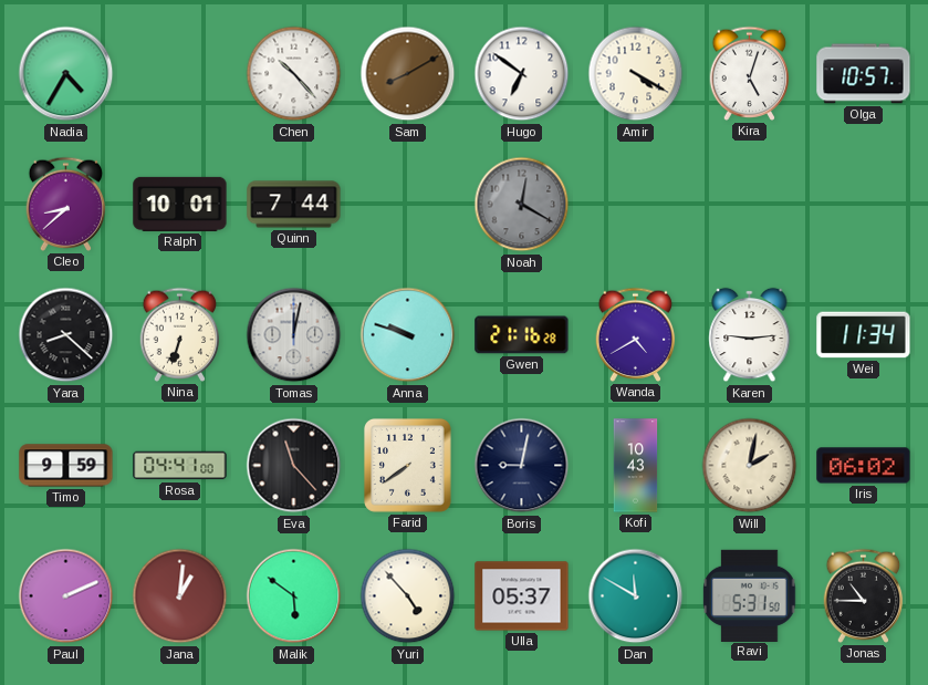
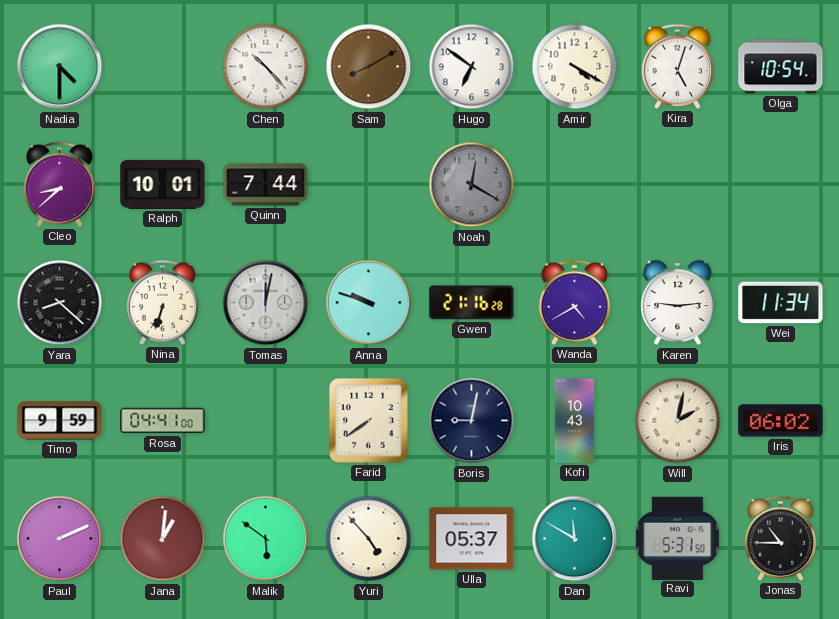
Nadia: 4:35 -> 4:30
Olga: 10:57 -> 10:54
Eva: 11:23 -> none
